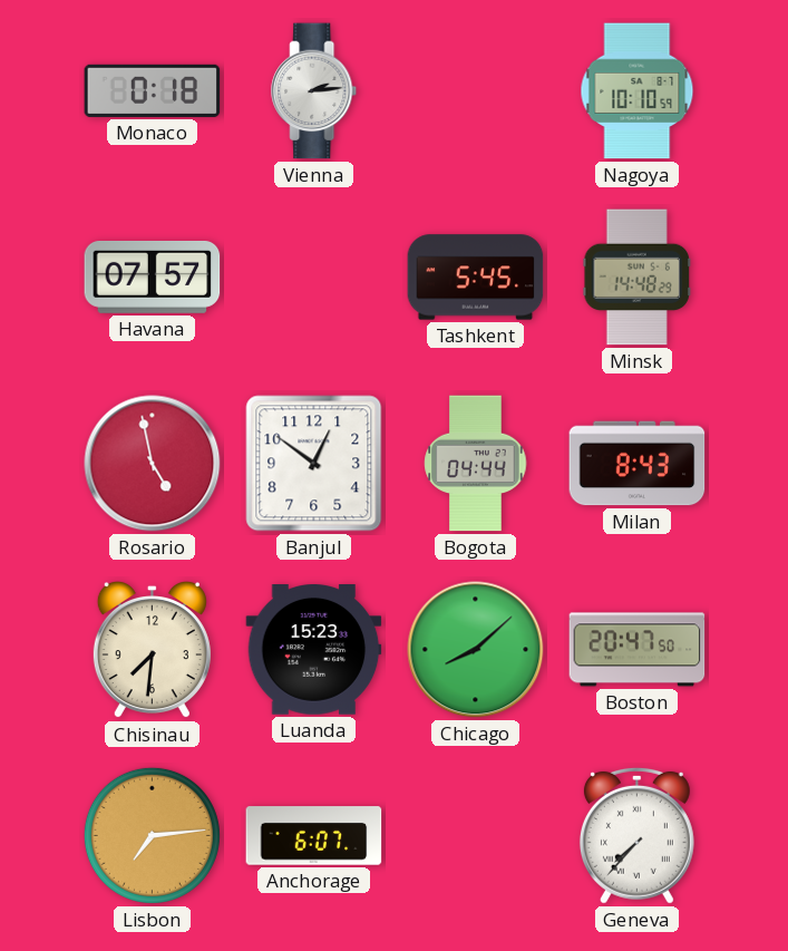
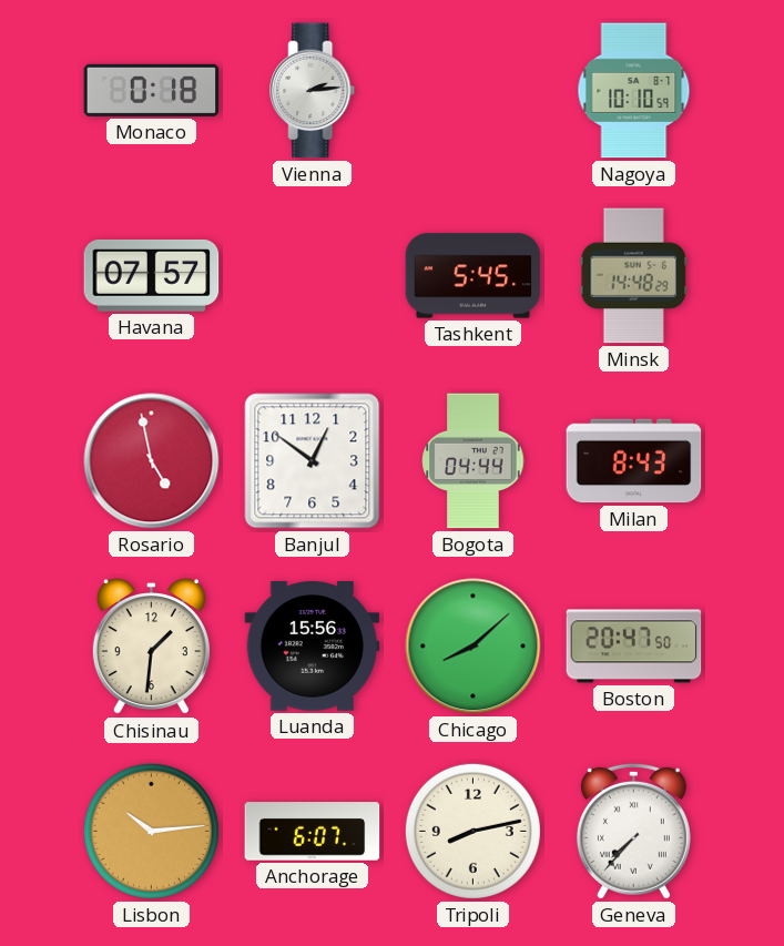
Chisinau: 7:31 -> 1:31
Luanda: 15:23 -> 15:56
Lisbon: 7:14 -> 10:14
Tripoli: none -> 8:13
